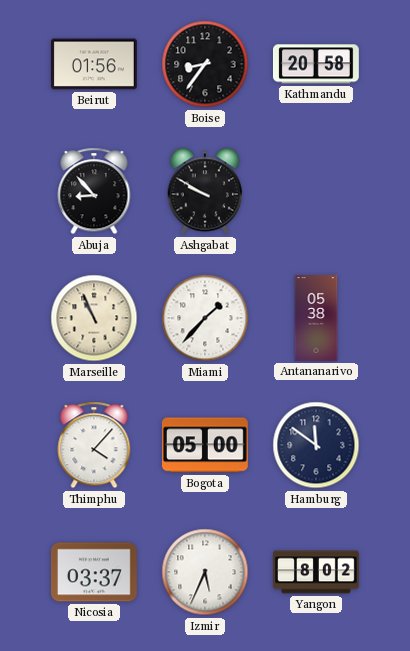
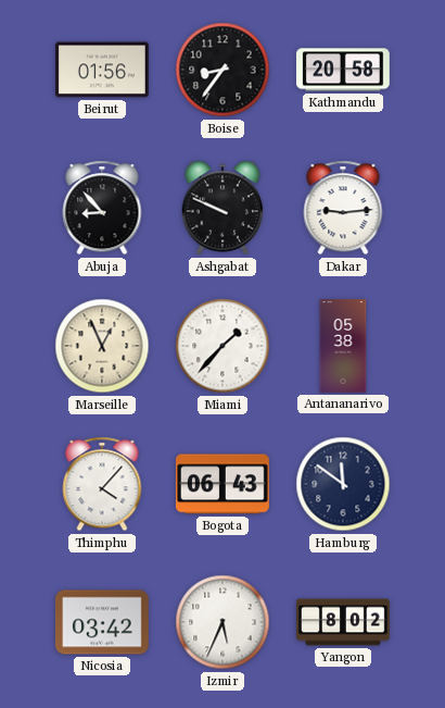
Ashgabat: 9:50 -> 9:49
Dakar: none -> 9:14
Marseille: 10:56 -> 12:56
Bogota: 05:00 -> 06:43
Nicosia: 03:37 -> 03:42
